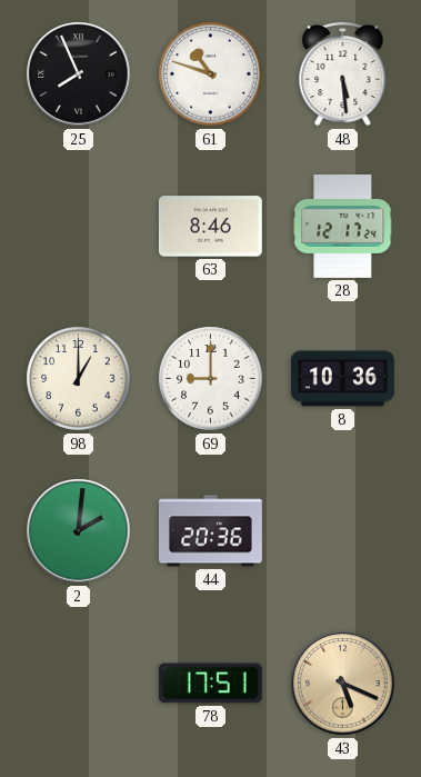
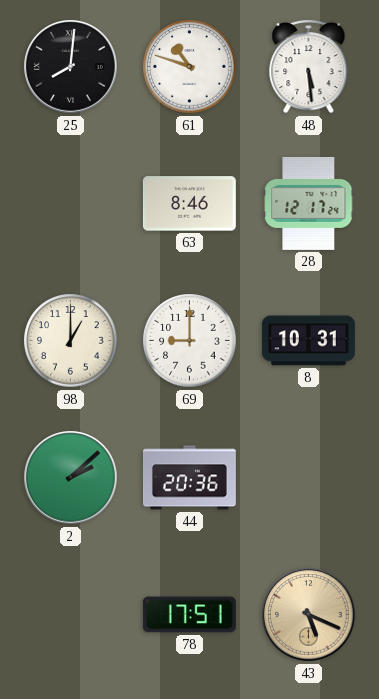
25: 7:56 -> 8:01
8: 10:36 -> 10:31
2: 2:01 -> 2:08
